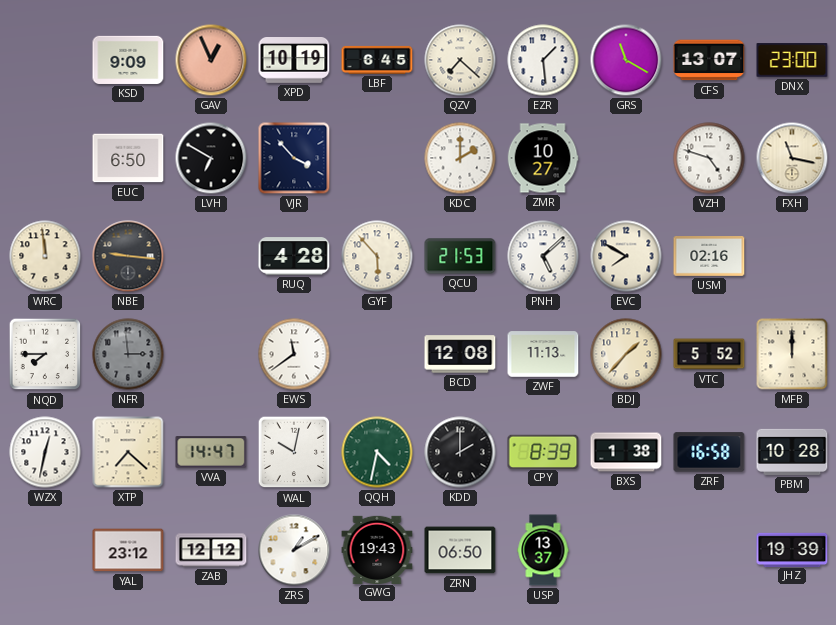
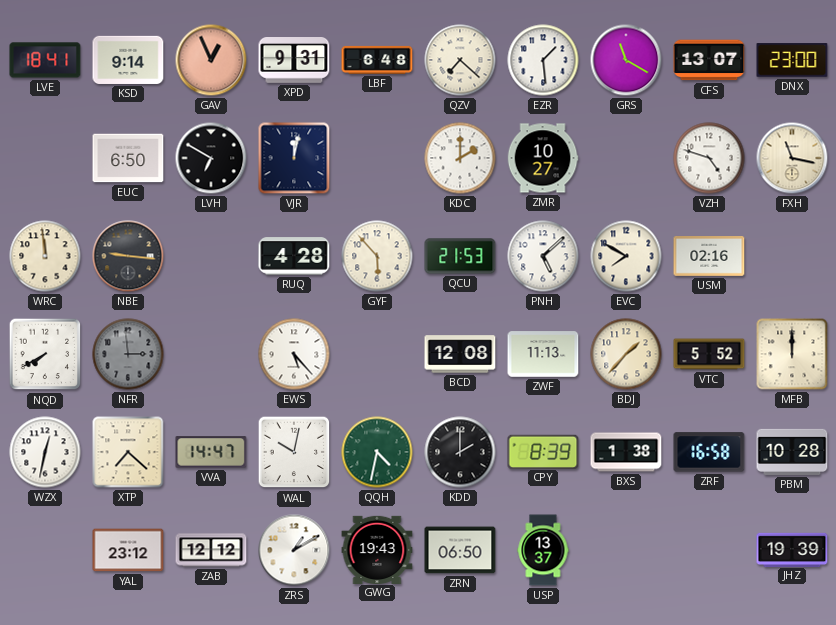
LVE: none -> 18:41
KSD: 9:09 -> 9:14
XPD: 10:19 -> 9:31
LBF: 6:45 -> 6:48
VJR: 3:53 -> 12:02
NQD: 7:45 -> 7:40
EWS: 11:39 -> 5:23
